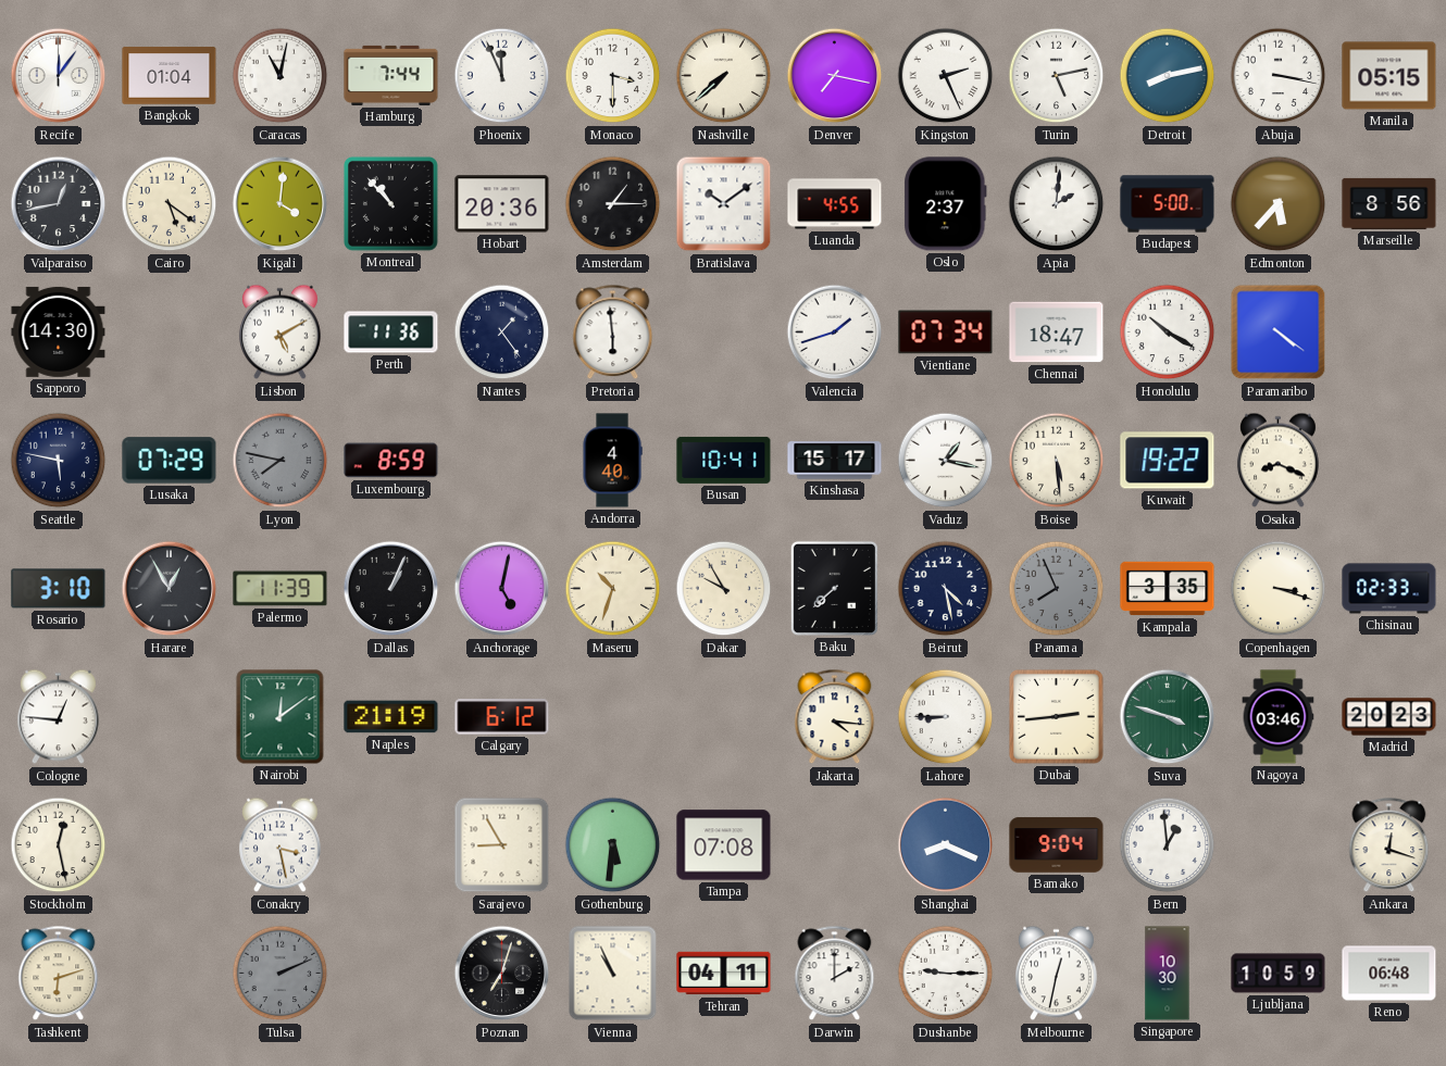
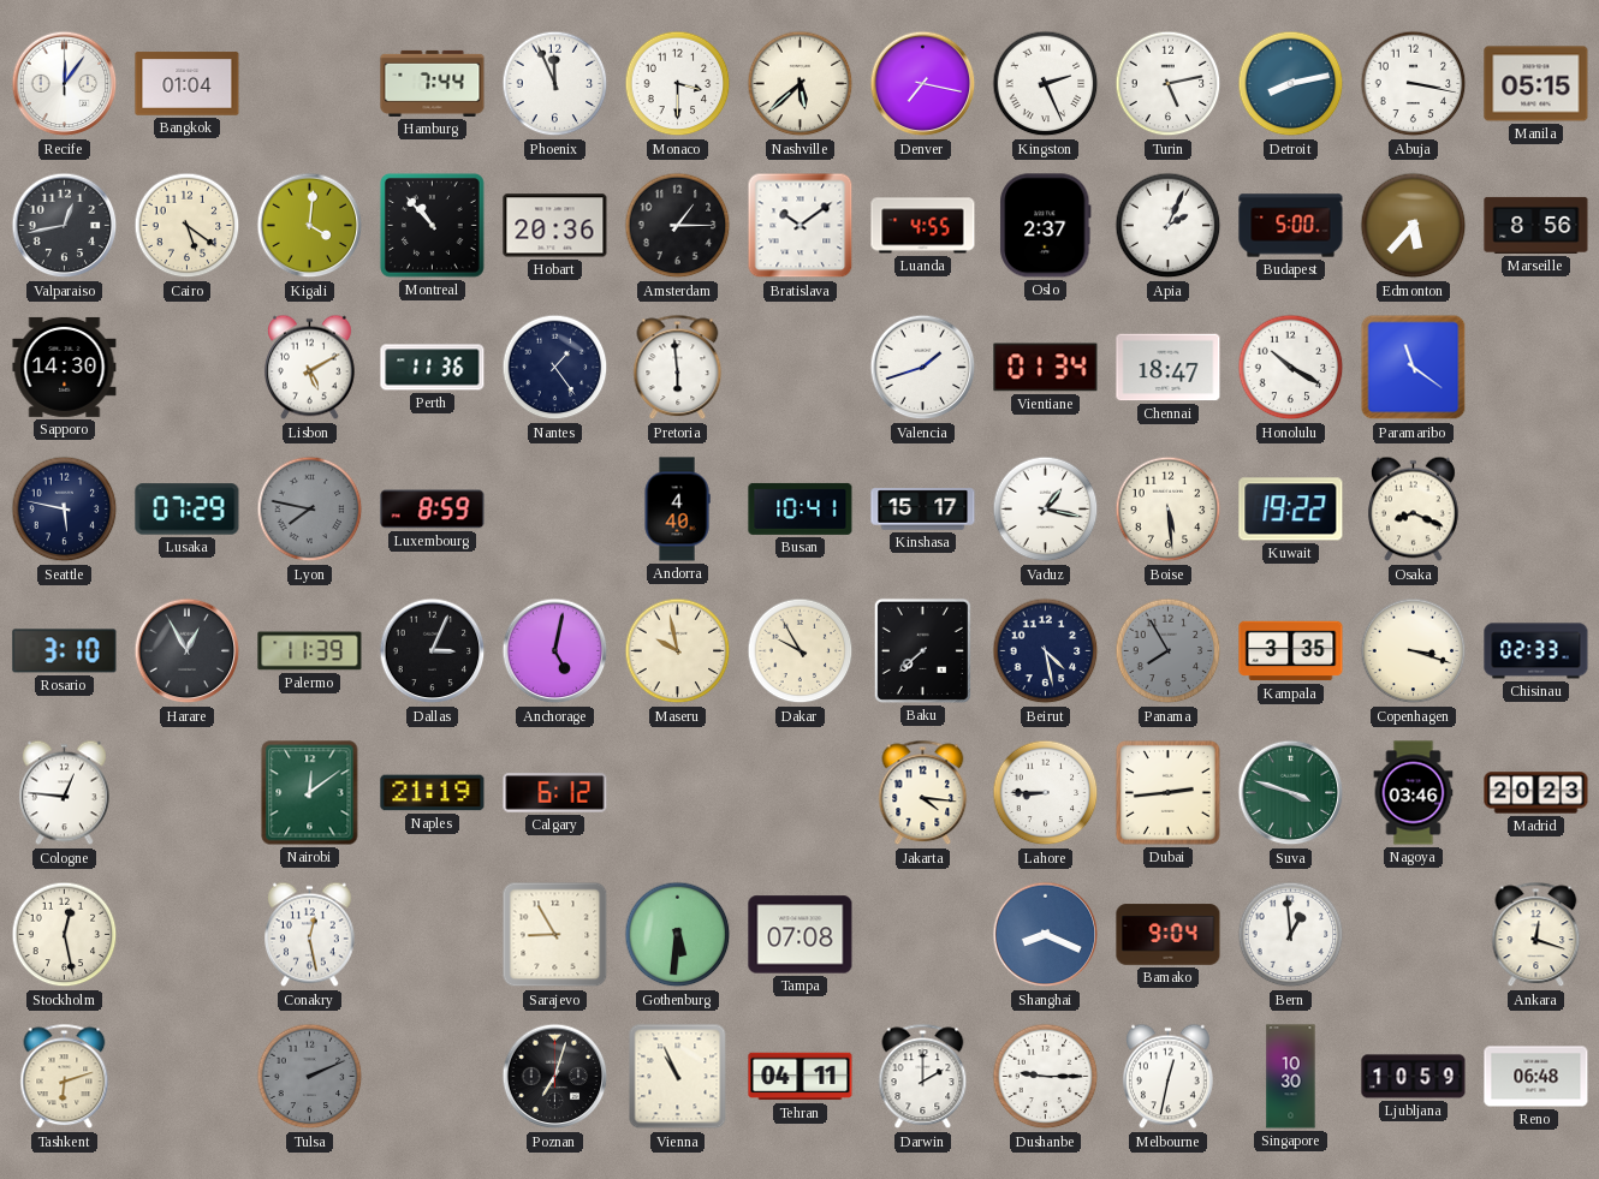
Caracas: 11:02 -> none
Nashville: 7:38 -> 5:38
Apia: 2:01 -> 2:04
Vientiane: 07:34 -> 01:34
Paramaribo: 4:21 -> 11:21
Dallas: 1:04 -> 3:04
Maseru: 10:33 -> 9:58
Panama: 7:56 -> 7:55
Conakry: 3:28 -> 12:28
